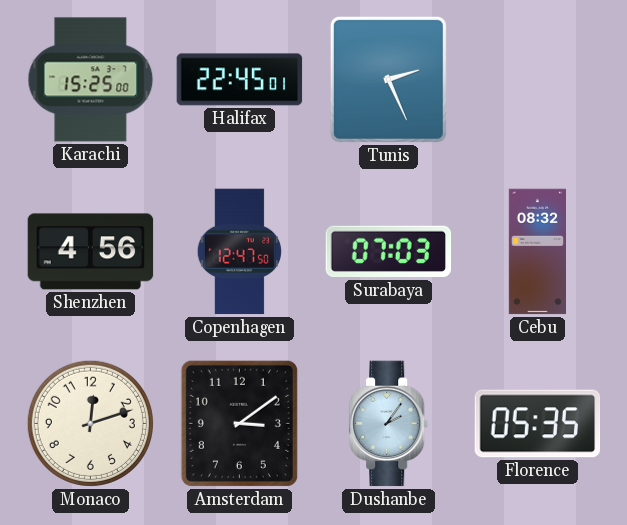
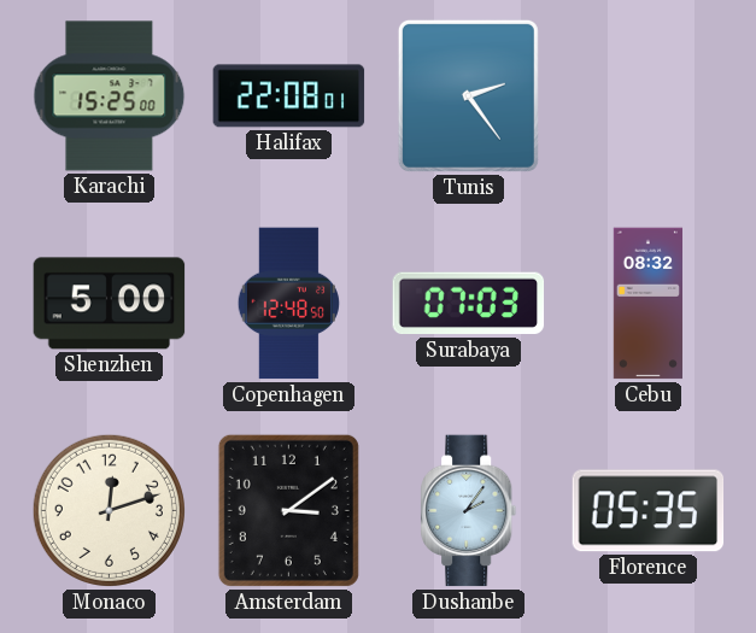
Halifax: 22:45 -> 22:08
Tunis: 2:26 -> 2:24
Shenzhen: 4:56 -> 5:00
Copenhagen: 12:47 -> 12:48
